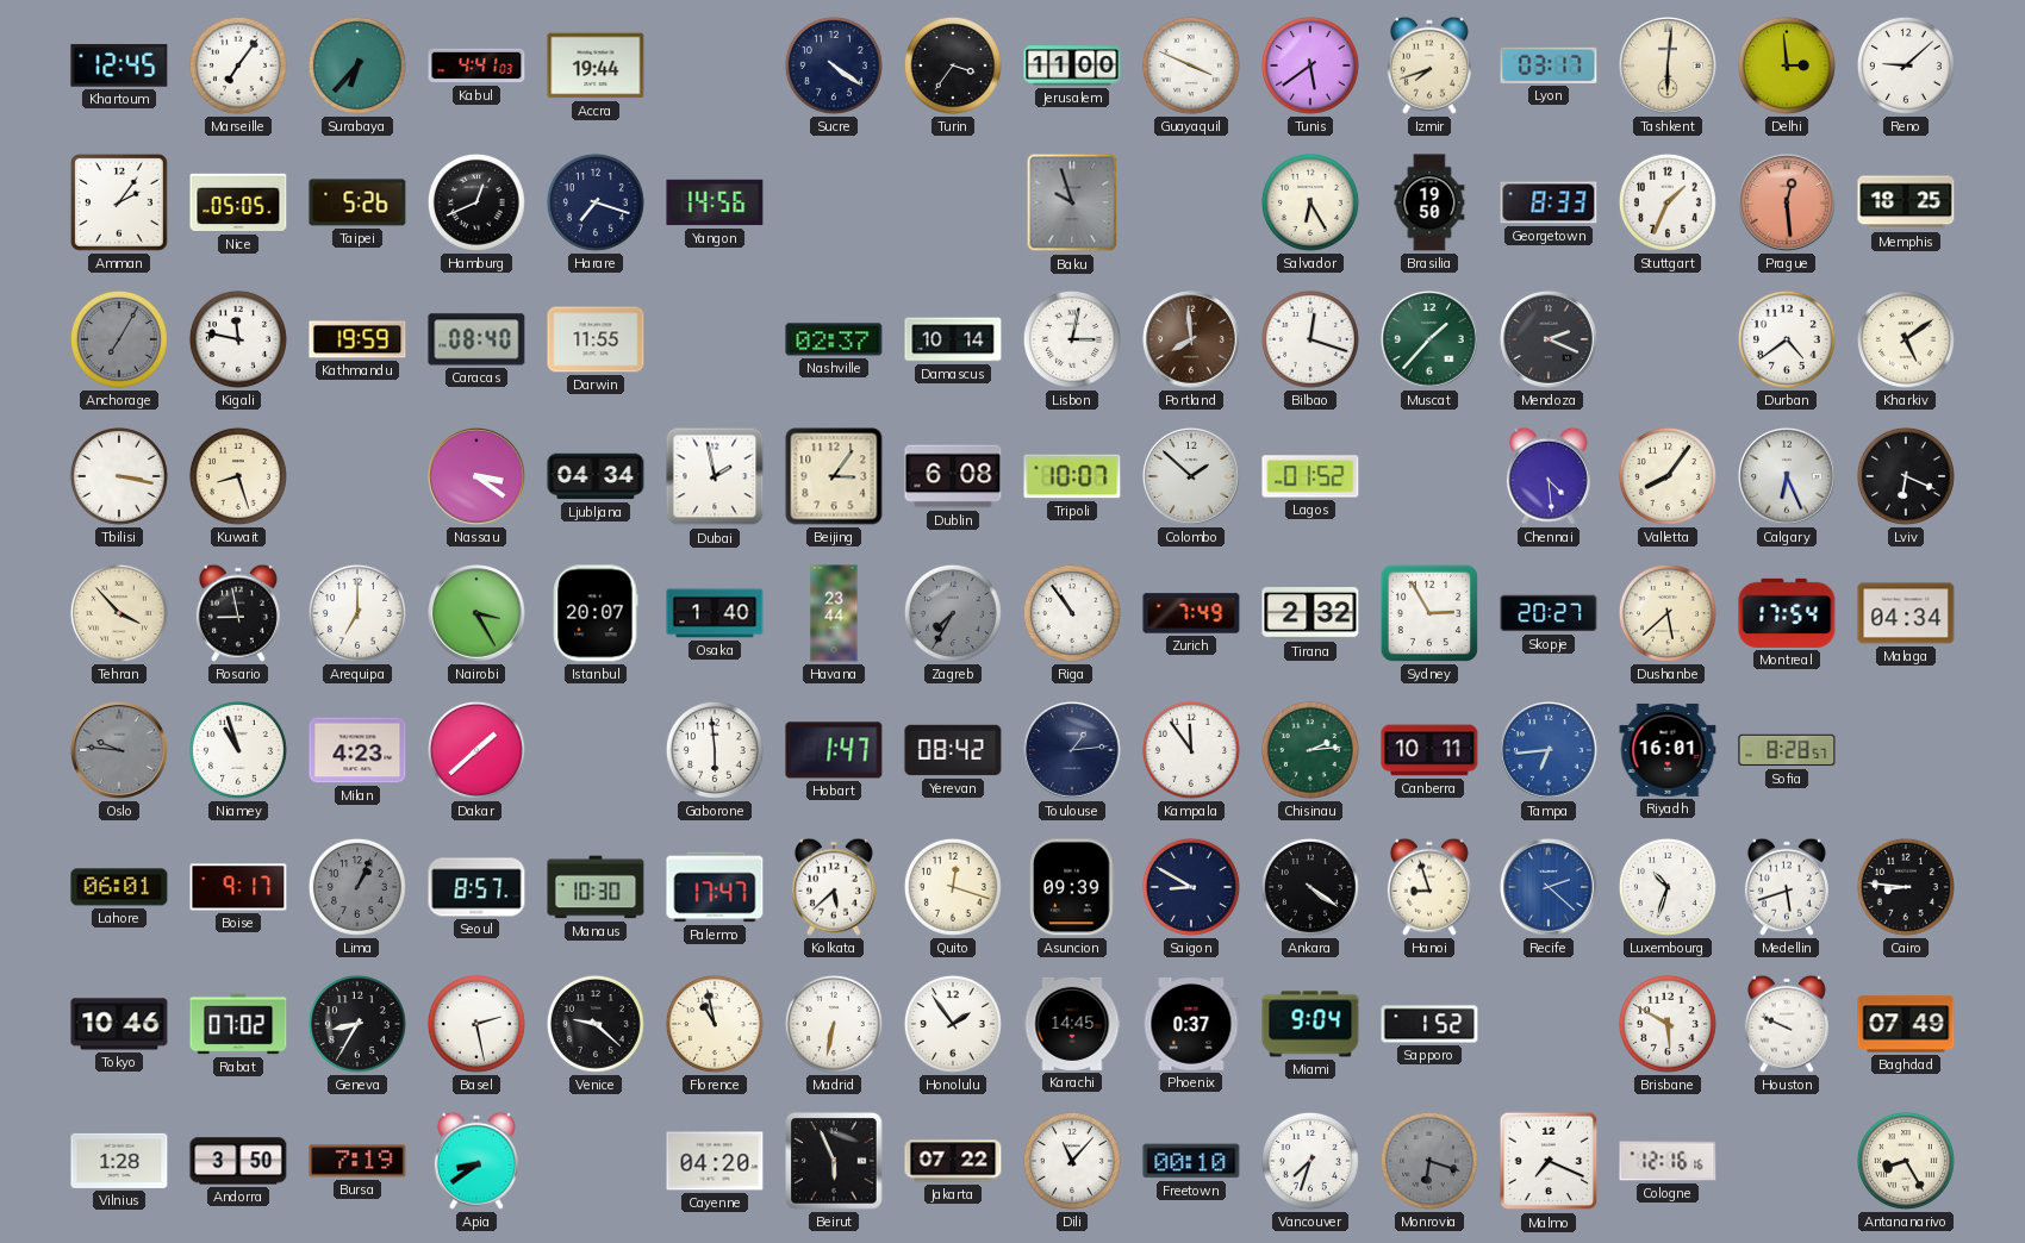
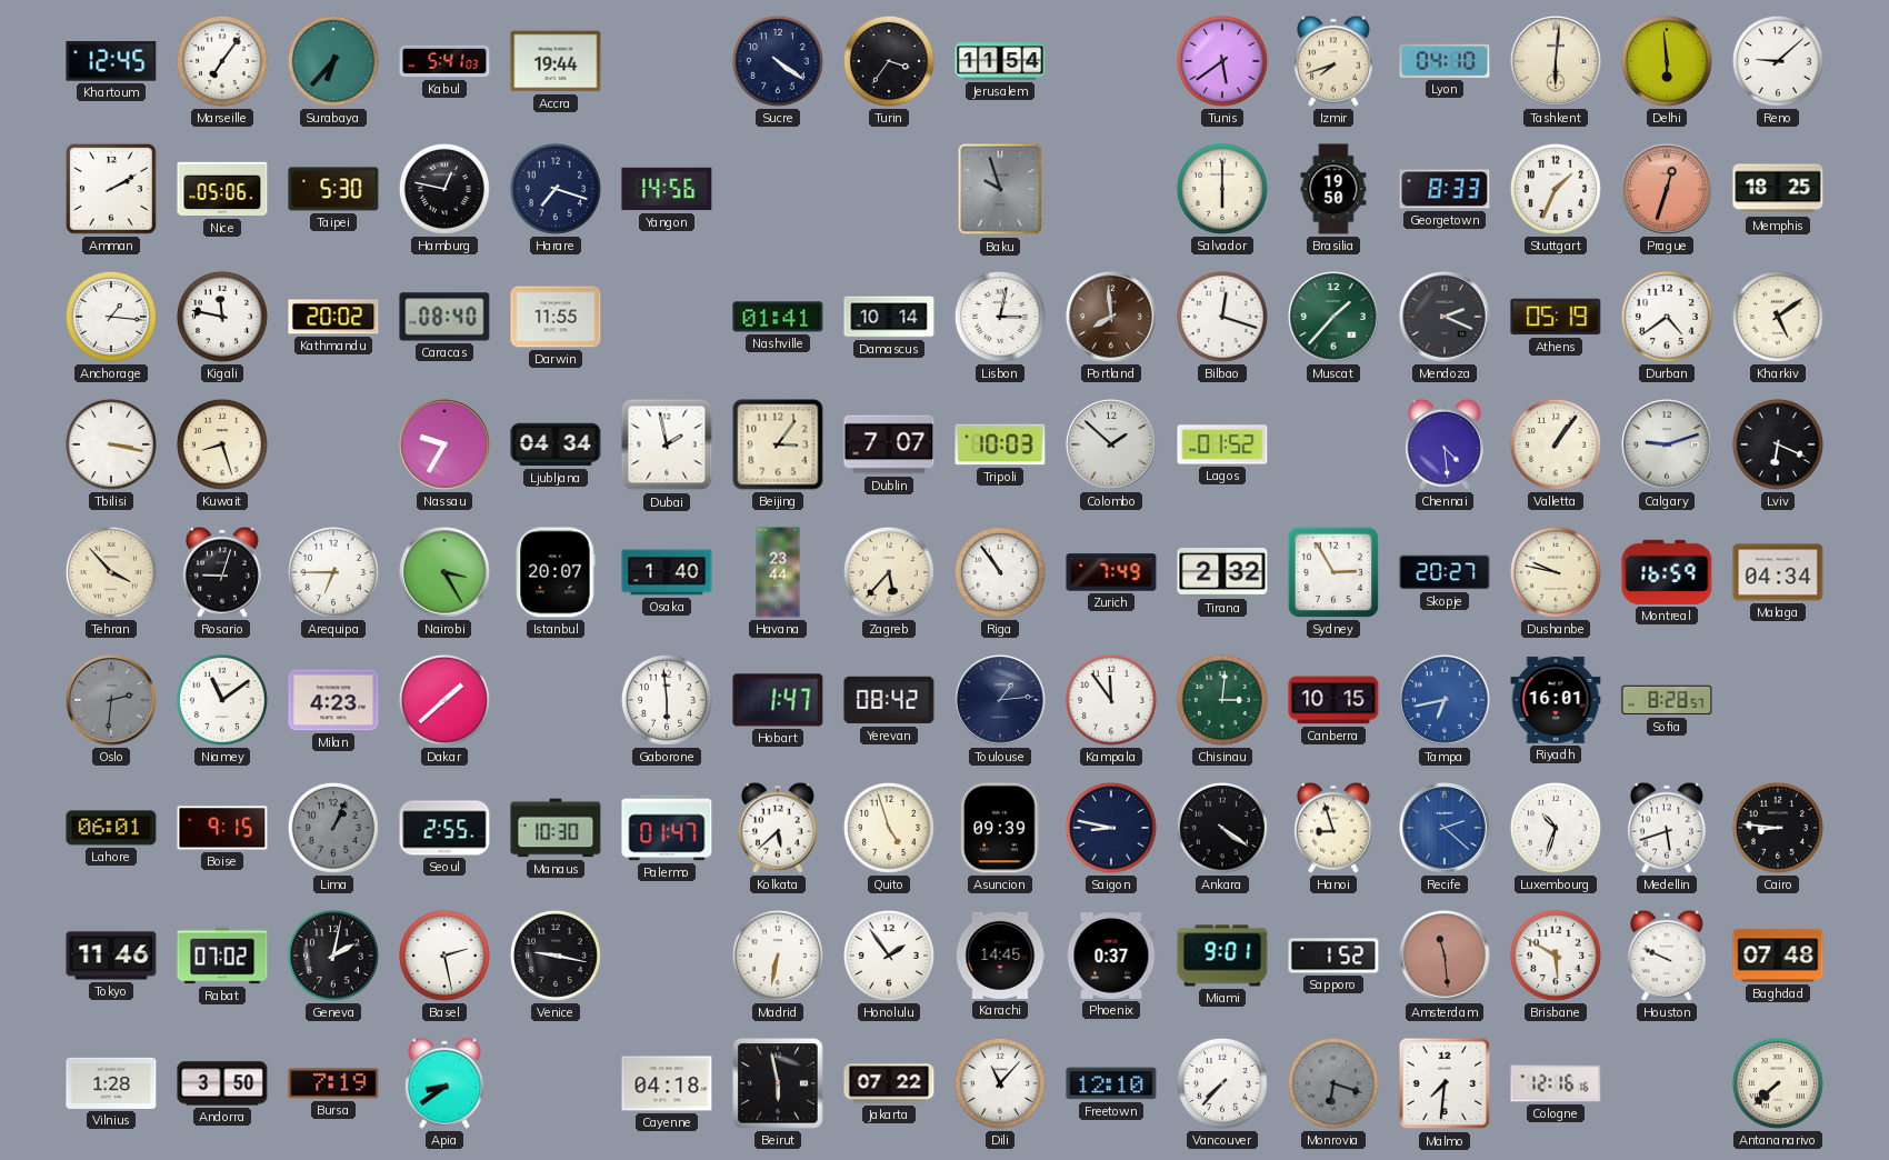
Kabul: 4:41 -> 5:41
Jerusalem: 11:00 -> 11:54
Guayaquil: 3:49 -> none
Lyon: 03:17 -> 04:10
Delhi: 2:59 -> 5:59
Amman: 2:06 -> 2:10
Nice: 05:05 -> 05:06
Taipei: 5:26 -> 5:30
Hamburg: 12:41 -> 12:47
Salvador: 6:25 -> 6:00
Prague: 12:29 -> 12:33
Anchorage: 7:05 -> 1:16
Anchorage dial: grey -> white
Kathmandu: 19:59 -> 20:02
Nashville: 02:37 -> 01:41
Athens: none -> 05:19
Nassau: 3:21 -> 9:35
Dublin: 6:08 -> 7:07
Tripoli: 10:07 -> 10:03
Valletta: 8:06 -> 1:06
Calgary: 6:26 -> 9:12
Rosario: 8:58 -> 9:03
Arequipa: 7:00 -> 6:45
Zagreb: 7:35 -> 5:37
Zagreb dial: grey -> cream
Dushanbe: 5:38 -> 9:47
Montreal: 17:54 -> 16:59
Oslo: 9:46 -> 2:31
Niamey: 10:57 -> 11:09
Chisinau: 2:14 -> 3:01
Canberra: 10:11 -> 10:15
Tampa: 6:44 -> 6:43
Boise: 9:17 -> 9:15
Seoul: 8:57 -> 2:55
Palermo: 17:47 -> 01:47
Quito: 12:18 -> 4:57
Saigon: 8:50 -> 8:47
Tokyo: 10:46 -> 11:46
Geneva: 8:35 -> 2:02
Venice: 9:22 -> 9:17
Florence: 10:58 -> none
Miami: 9:04 -> 9:01
Amsterdam: none -> 11:29
Baghdad: 07:49 -> 07:48
Cayenne: 04:20 -> 04:18
Beirut: 5:56 -> 5:58
Freetown: 00:10 -> 12:10
Vancouver: 7:33 -> 7:37
Malmo: 7:19 -> 7:31
Antananarivo: 8:25 -> 7:38
